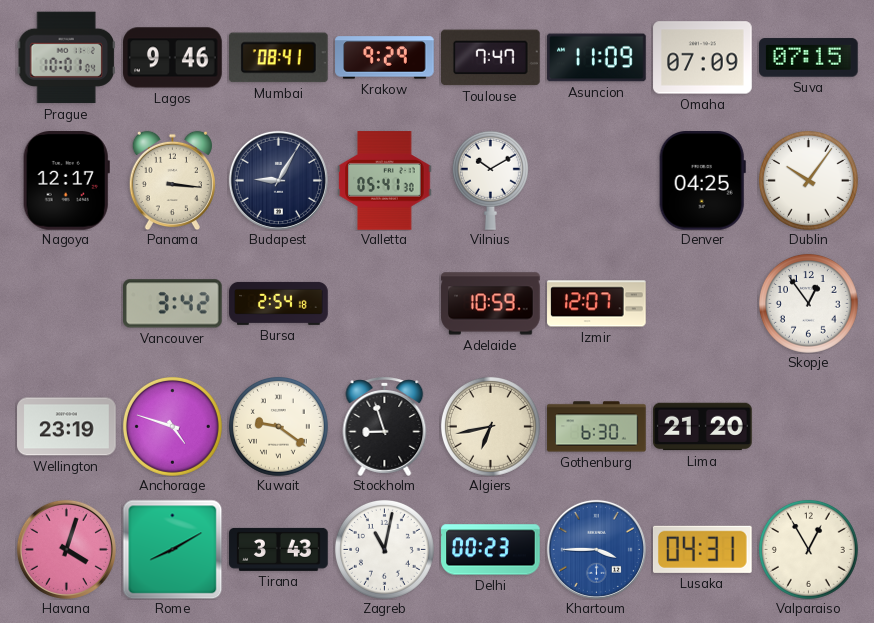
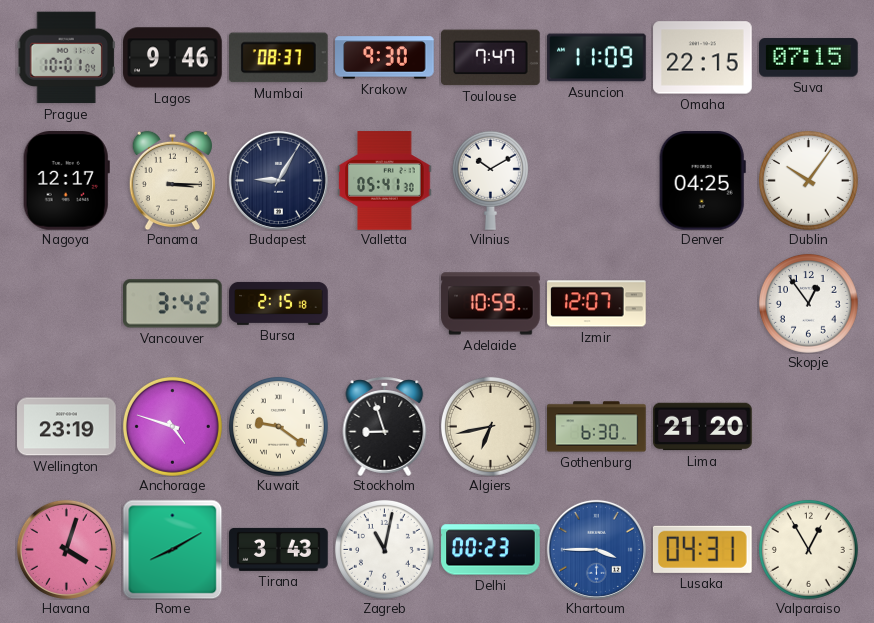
Mumbai: 08:41 -> 08:37
Krakow: 9:29 -> 9:30
Omaha: 07:09 -> 22:15
Panama: 3:16 -> 3:15
Bursa: 2:54 -> 2:15
